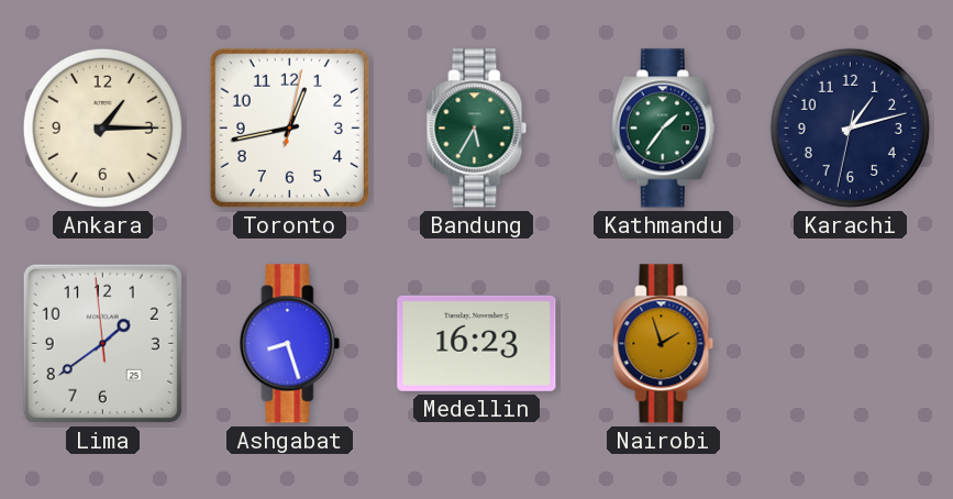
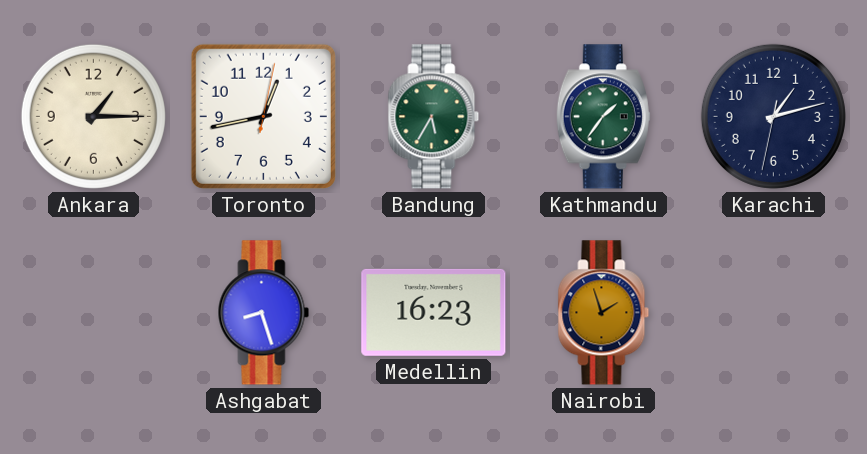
Lima: 1:38 -> none
